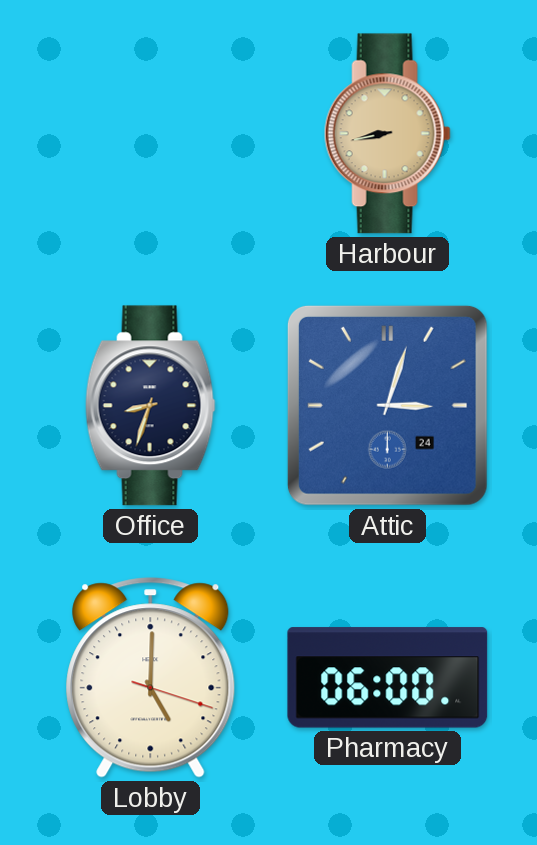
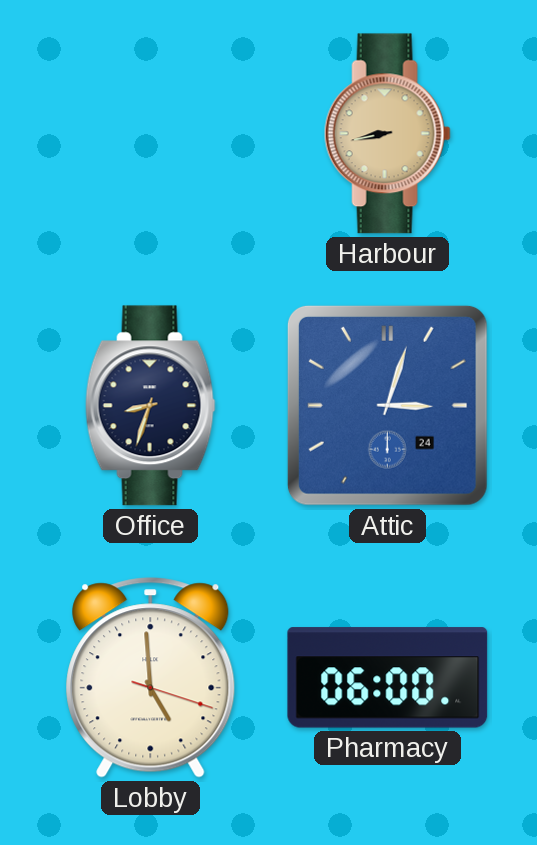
Lobby: 5:00 -> 4:59
